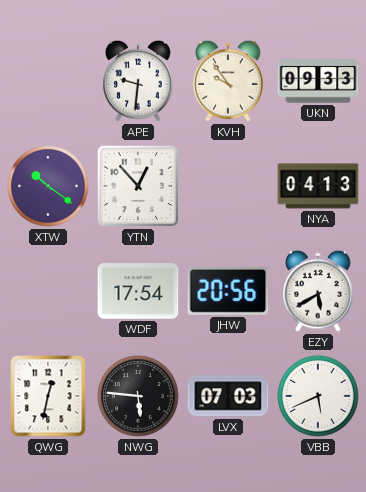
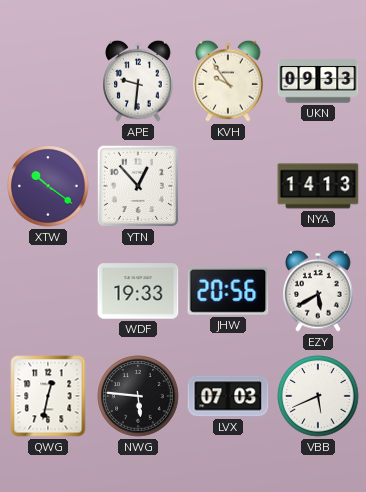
NYA: 04:13 -> 14:13
WDF: 17:54 -> 19:33
